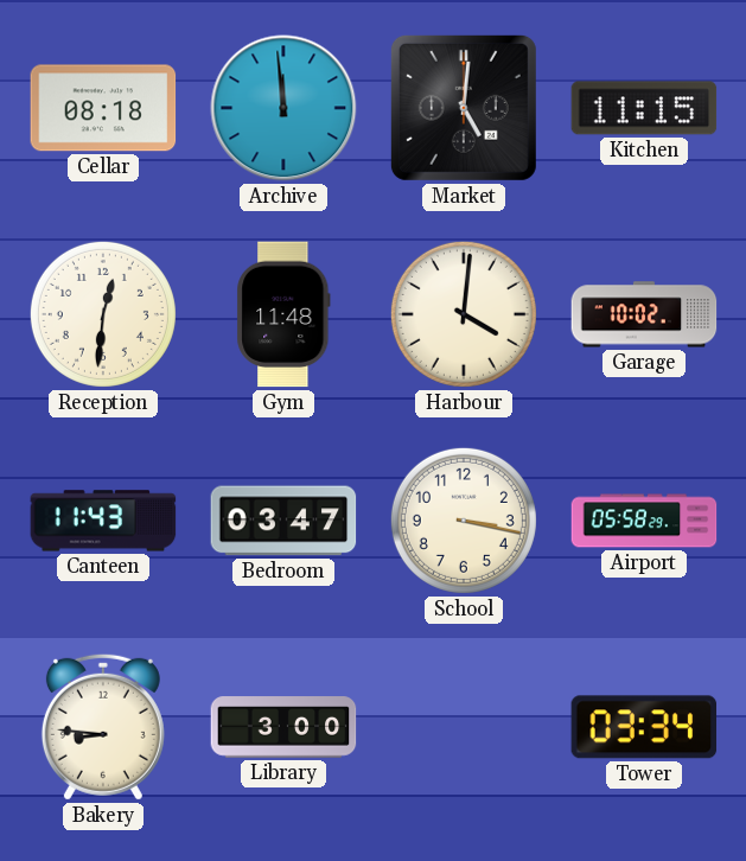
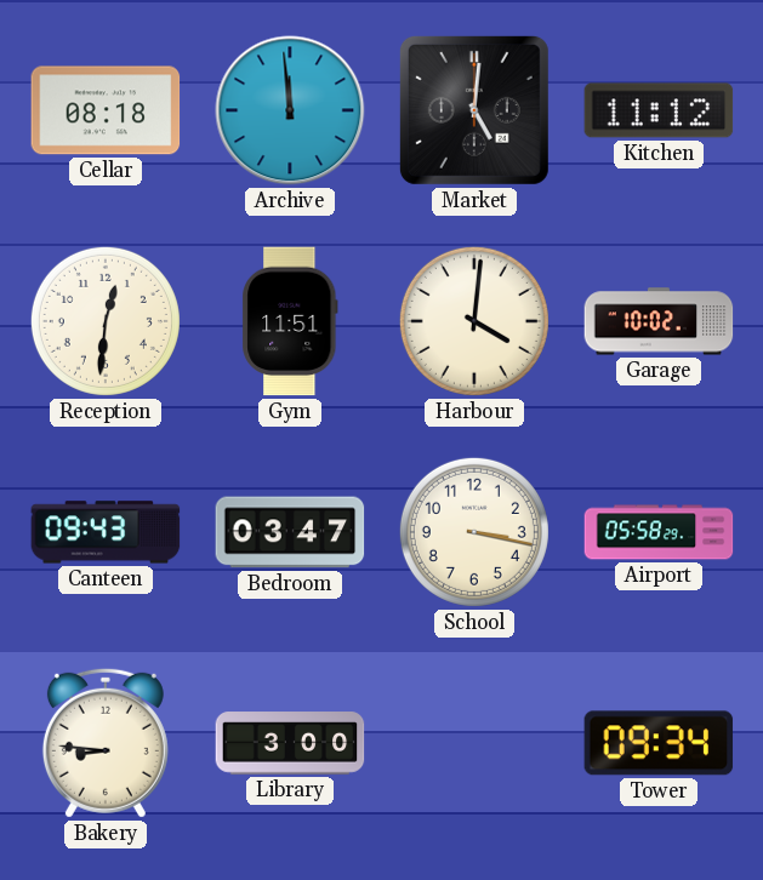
Kitchen: 11:15 -> 11:12
Gym: 11:48 -> 11:51
Canteen: 11:43 -> 09:43
Tower: 03:34 -> 09:34
